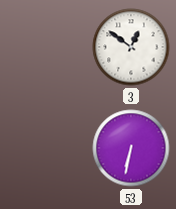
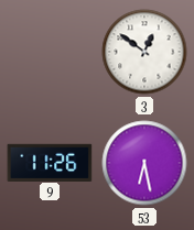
9: none -> 11:26
53: 6:32 -> 6:28
